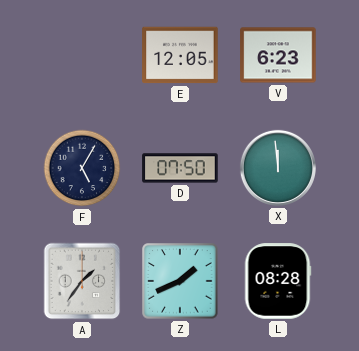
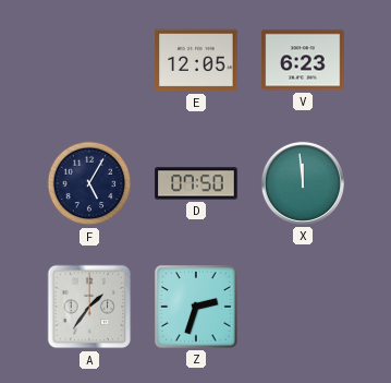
Z: 1:41 -> 2:33
L: 08:28 -> none
